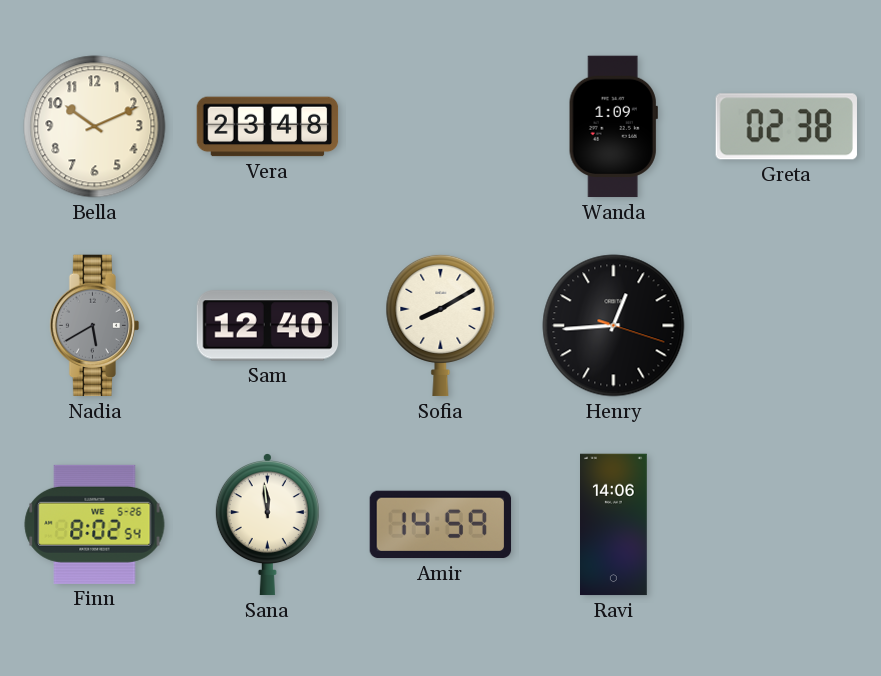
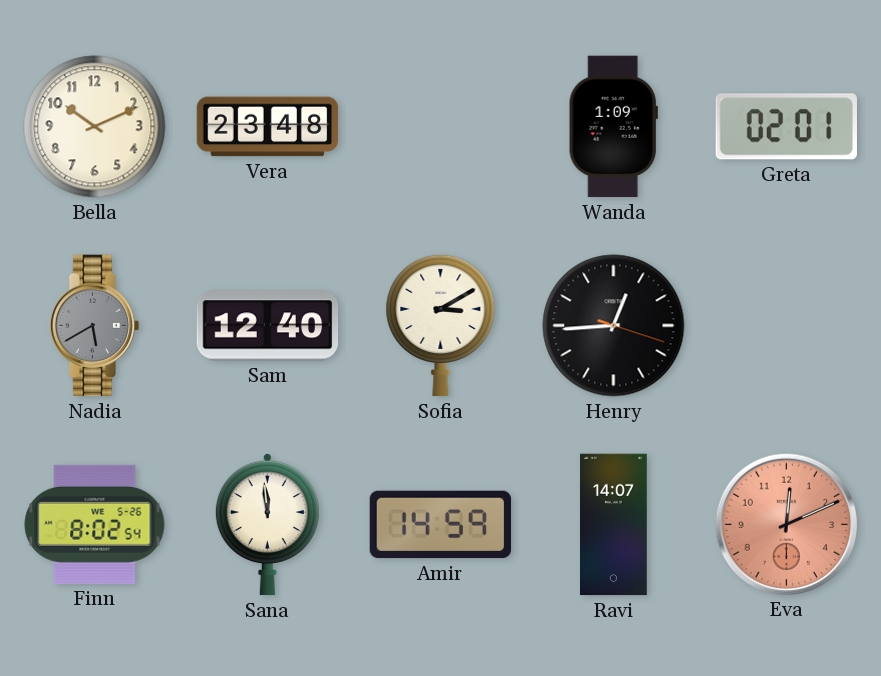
Greta: 02:38 -> 02:01
Sofia: 8:10 -> 3:10
Ravi: 14:06 -> 14:07
Eva: none -> 12:11
